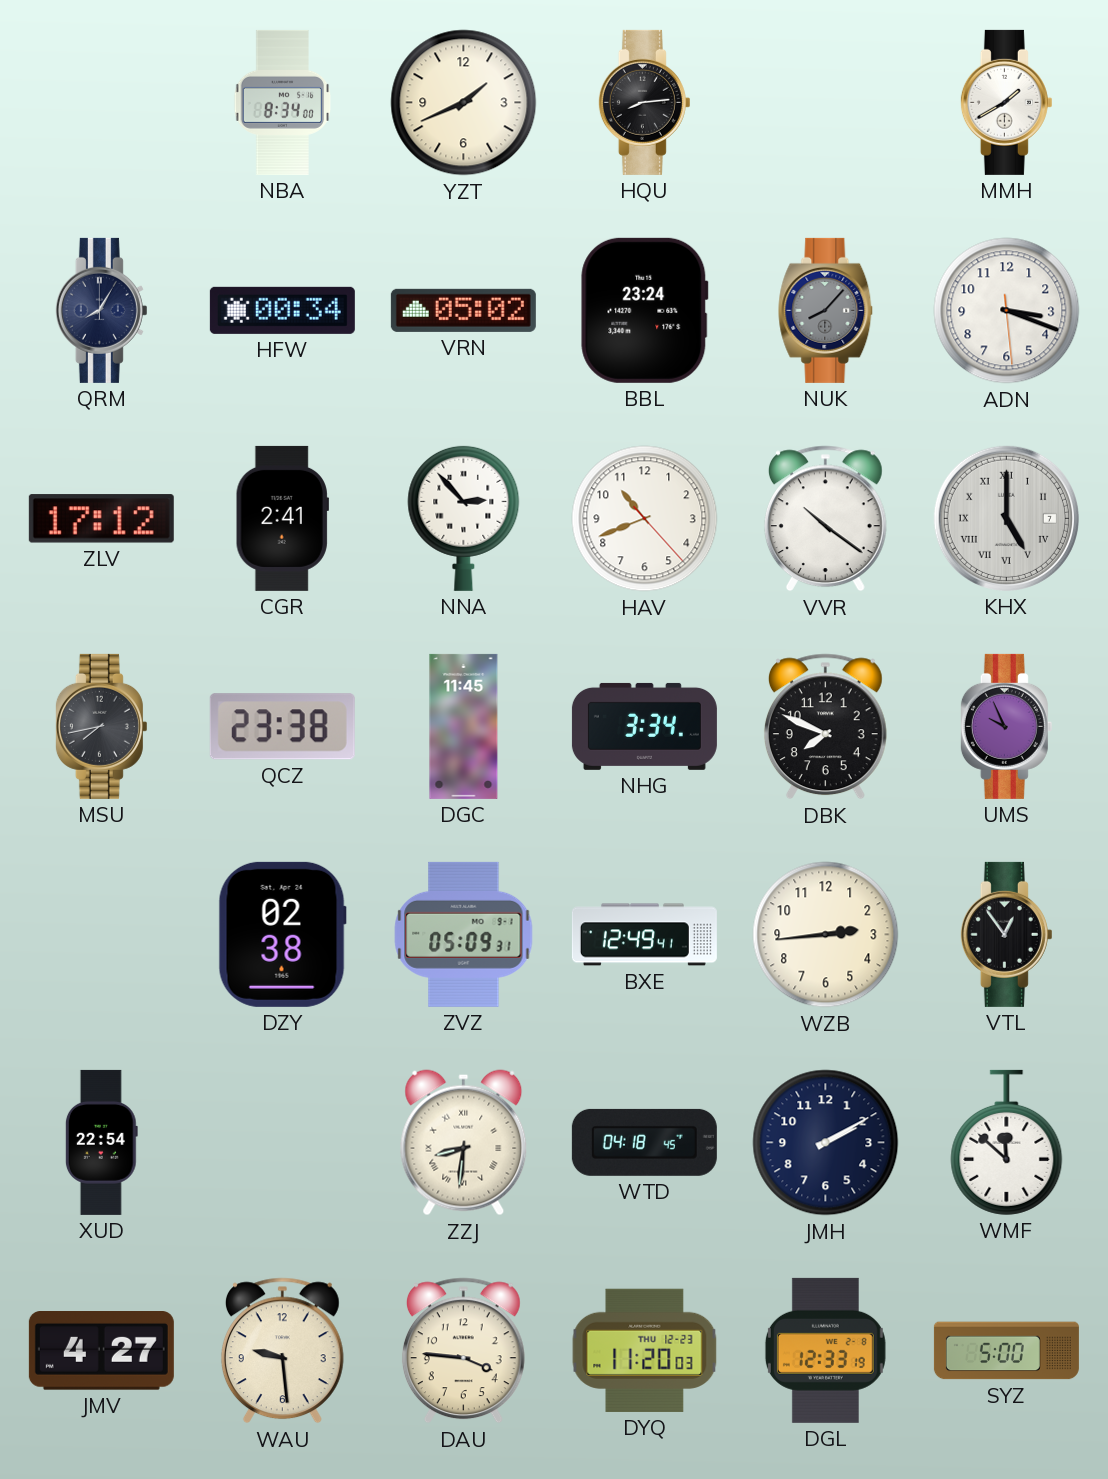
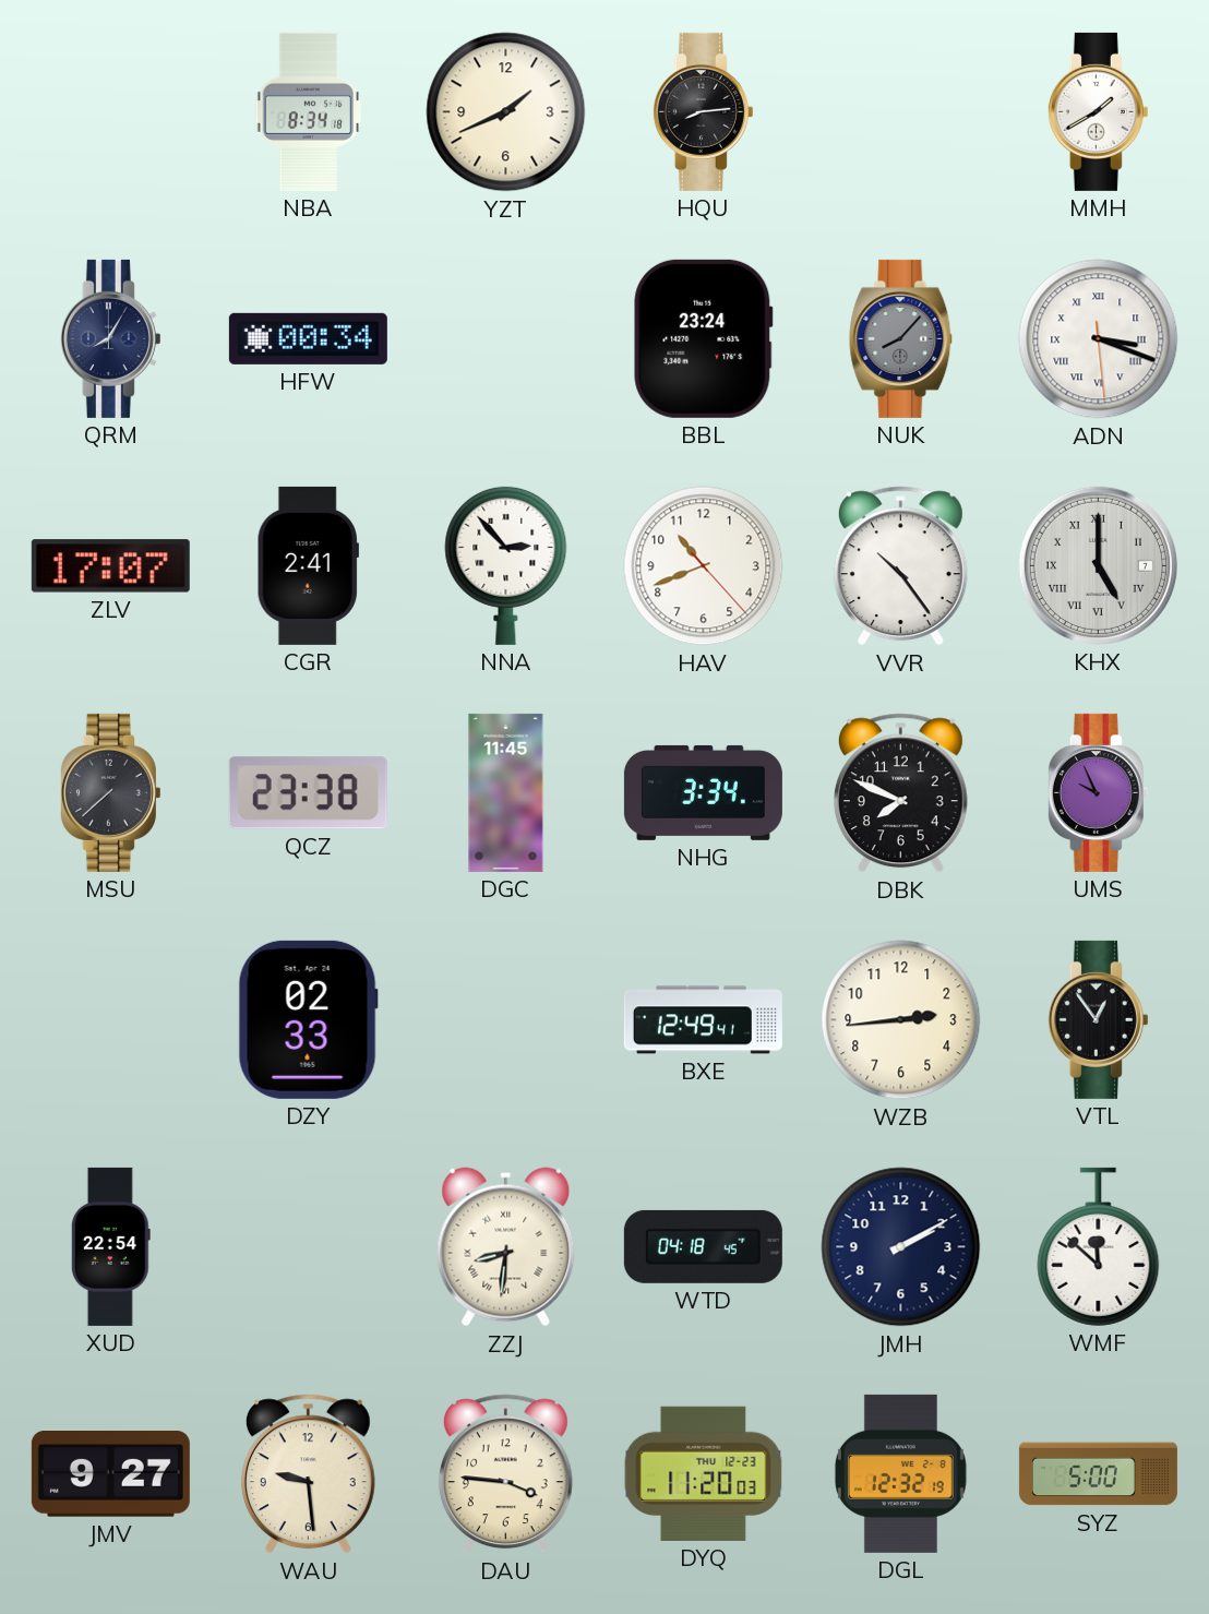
NBA: 8:34:00 -> 8:34:18
VRN: 05:02 -> none
ADN numerals: Arabic -> Roman
ZLV: 17:12 -> 17:07
VVR: 10:21 -> 10:24
MSU: 7:43 -> 7:38
DZY: 02:38 -> 02:33
ZVZ: 05:09 -> none
JMV: 4:27 -> 9:27
DGL: 12:33 -> 12:32
